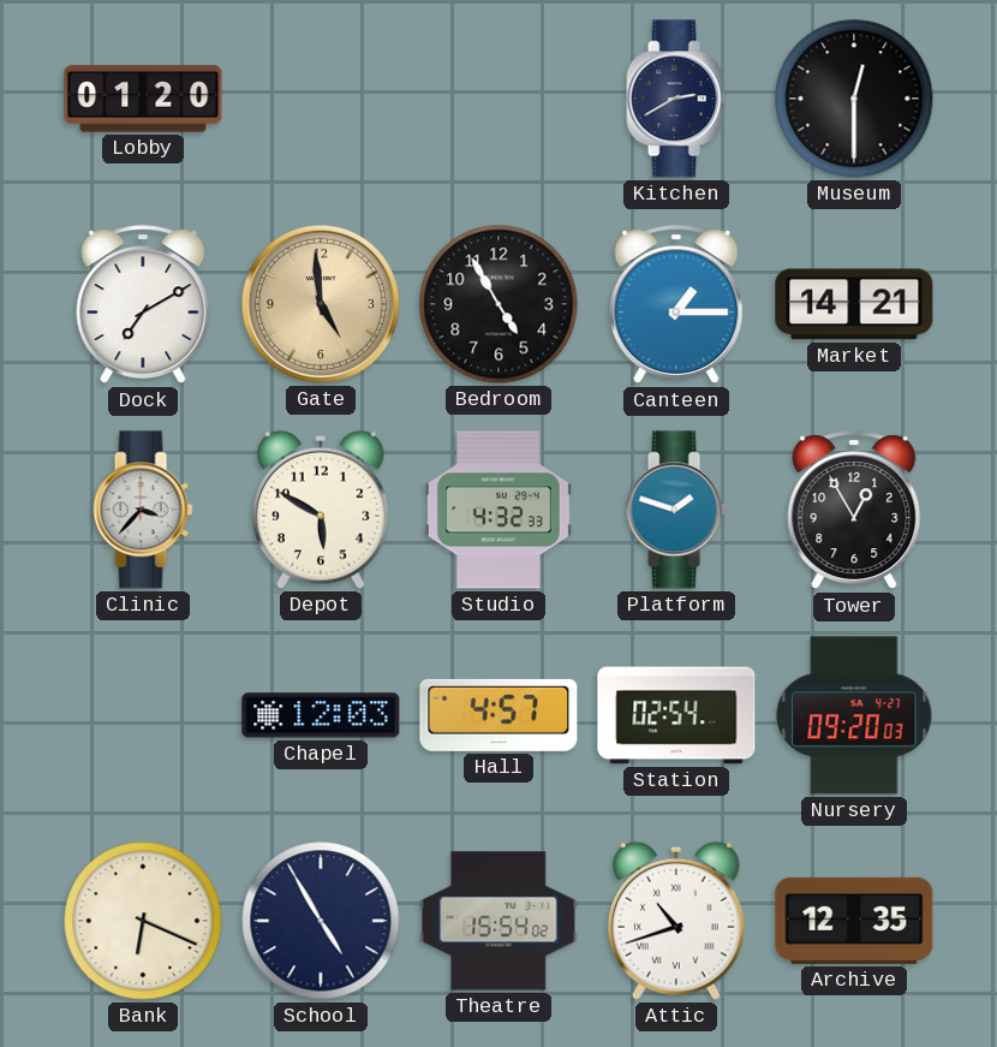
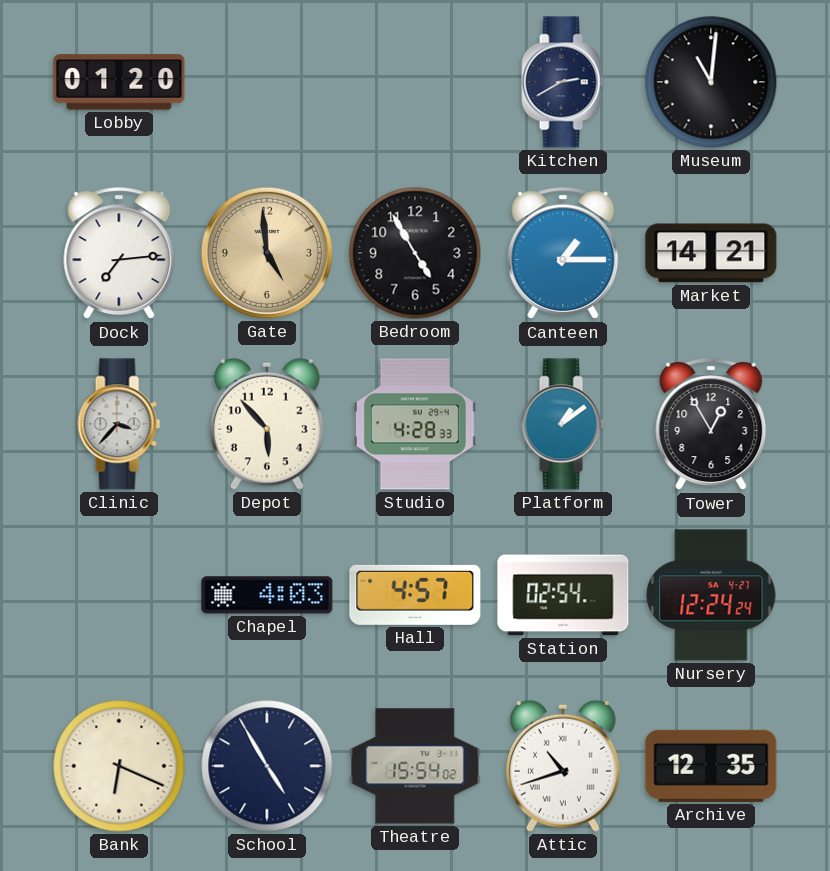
Museum: 12:30 -> 11:01
Dock: 7:10 -> 7:14
Depot: 5:50 -> 5:53
Studio: 4:32 -> 4:28
Platform: 1:48 -> 1:09
Chapel: 12:03 -> 4:03
Nursery: 09:20 -> 12:24
